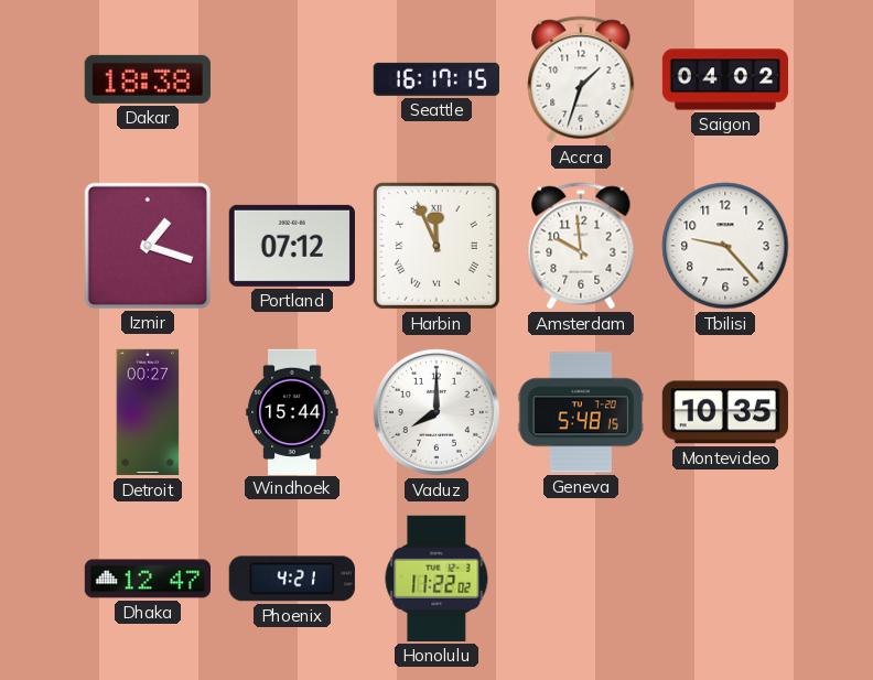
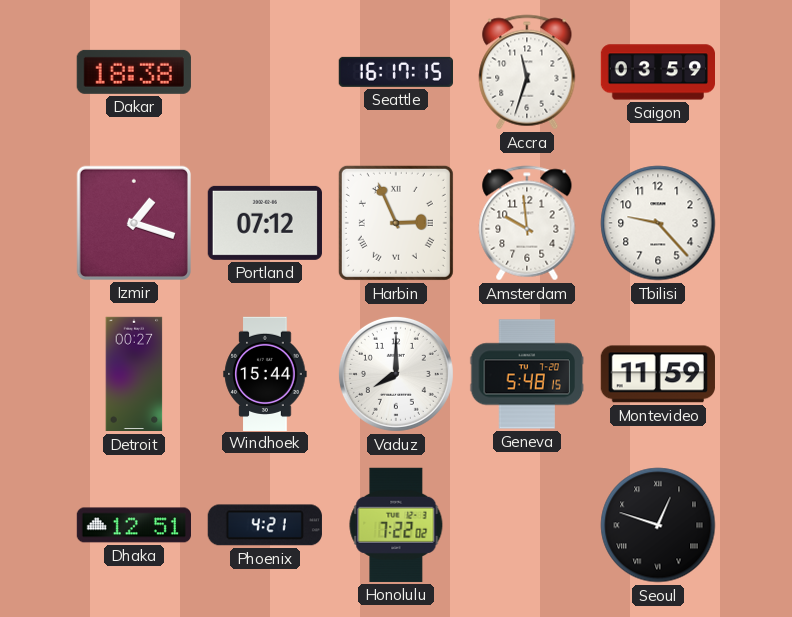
Accra: 1:33 -> 11:33
Saigon: 04:02 -> 03:59
Harbin: 11:56 -> 2:56
Montevideo: 10:35 -> 11:59
Dhaka: 12:47 -> 12:51
Honolulu: 11:22 -> 7:22
Seoul: none -> 12:48
